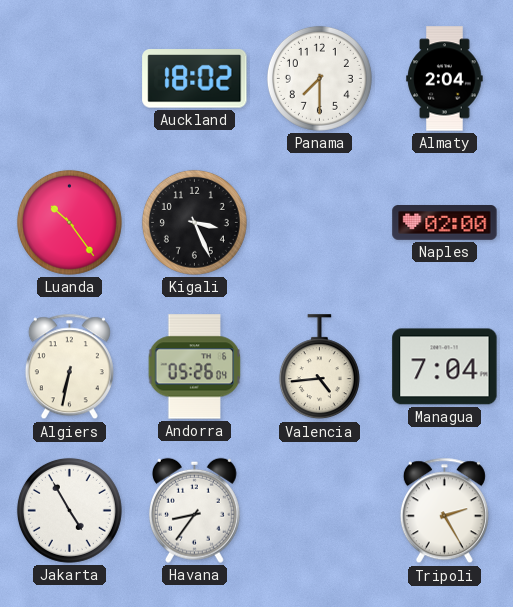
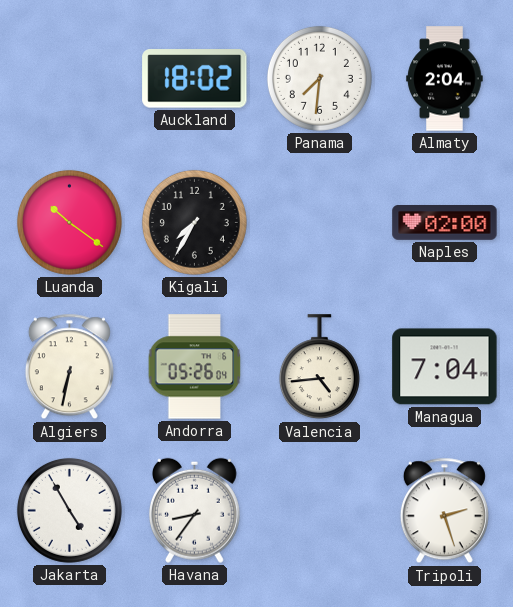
Panama: 7:30 -> 7:31
Luanda: 10:24 -> 10:21
Kigali: 3:26 -> 7:35
Tripoli: 2:25 -> 2:27
